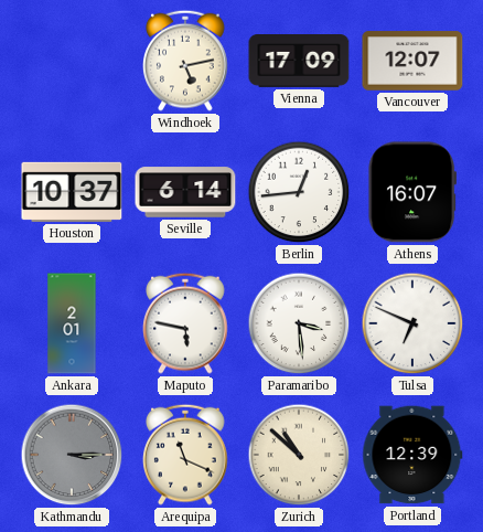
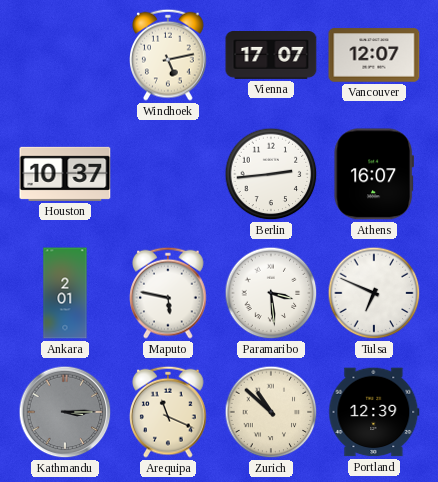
Vienna: 17:09 -> 17:07
Seville: 6:14 -> none
Berlin: 12:44 -> 2:44
